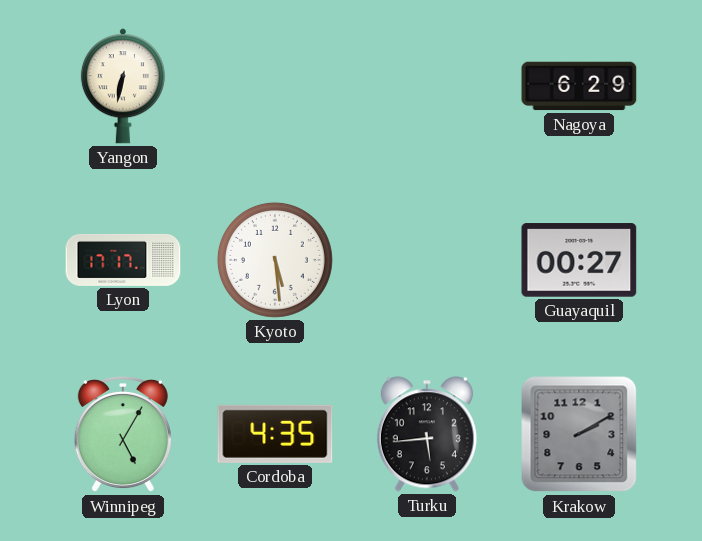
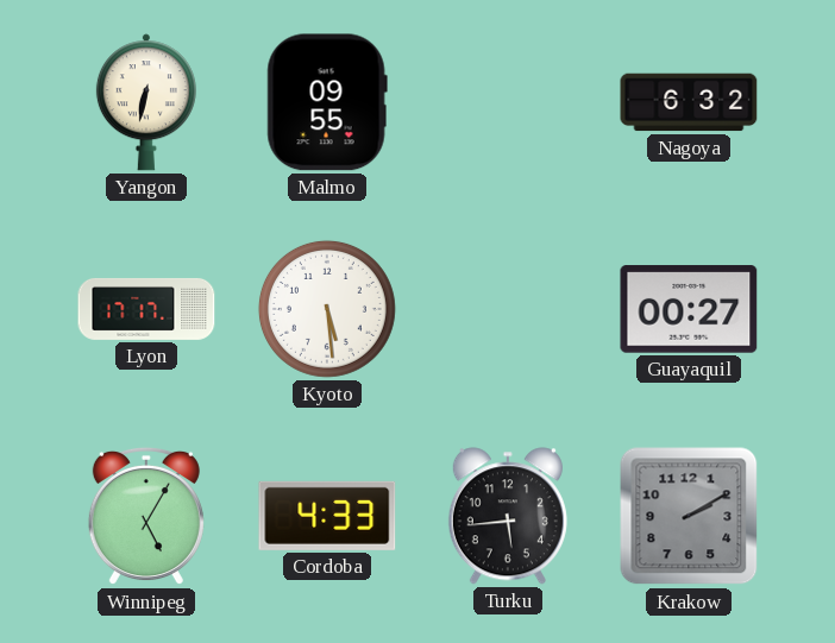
Malmo: none -> 09:55
Nagoya: 6:29 -> 6:32
Cordoba: 4:35 -> 4:33
